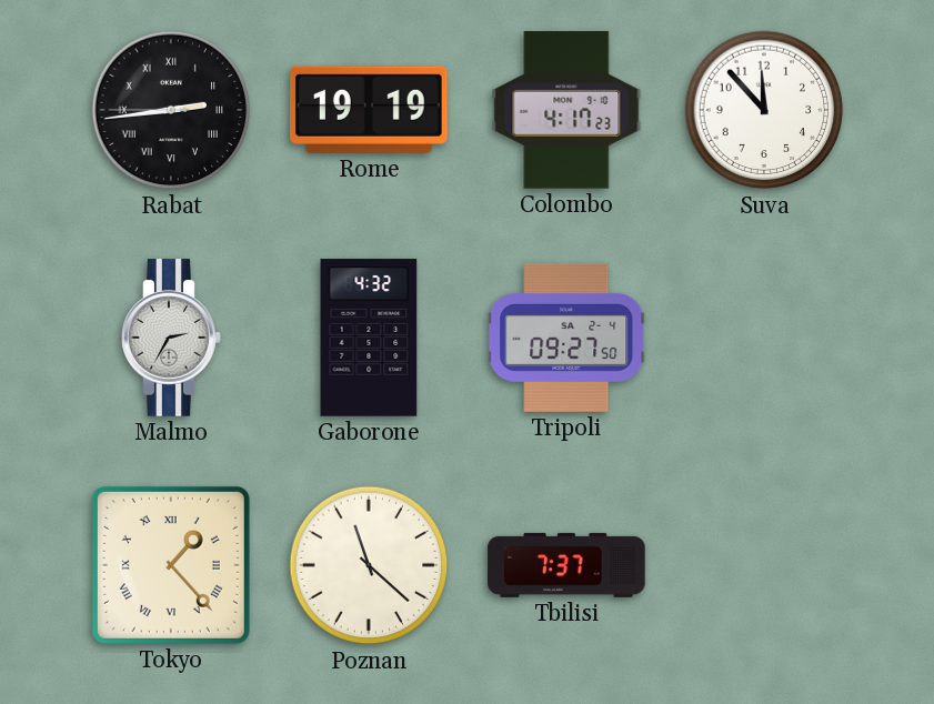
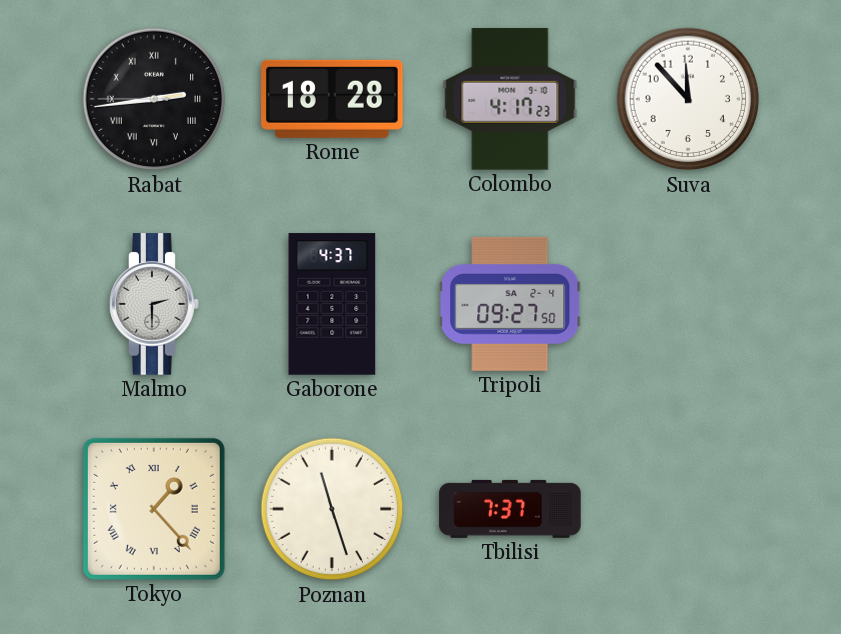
Rome: 19:19 -> 18:28
Malmo: 2:35 -> 2:30
Gaborone: 4:32 -> 4:37
Poznan: 11:22 -> 11:27
